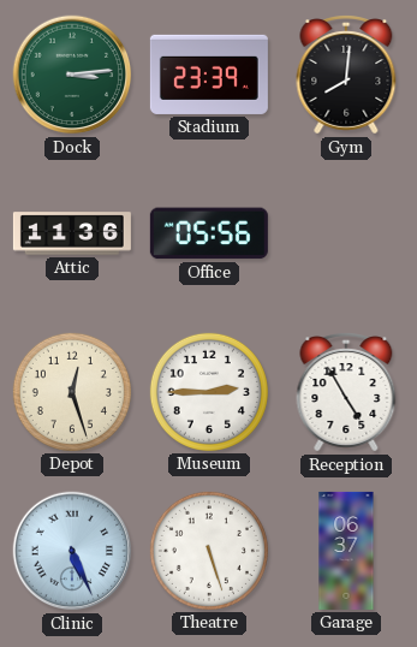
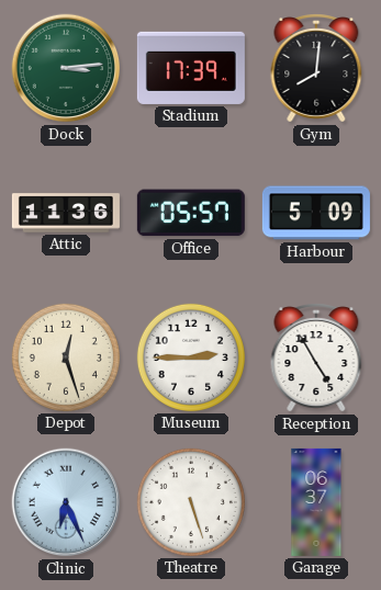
Stadium: 23:39 -> 17:39
Office: 05:56 -> 05:57
Harbour: none -> 5:09
Clinic: 5:26 -> 6:26
